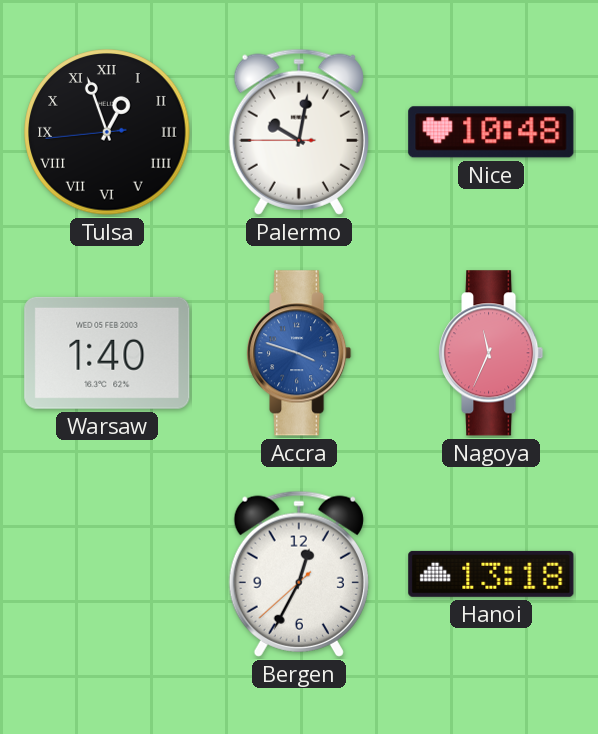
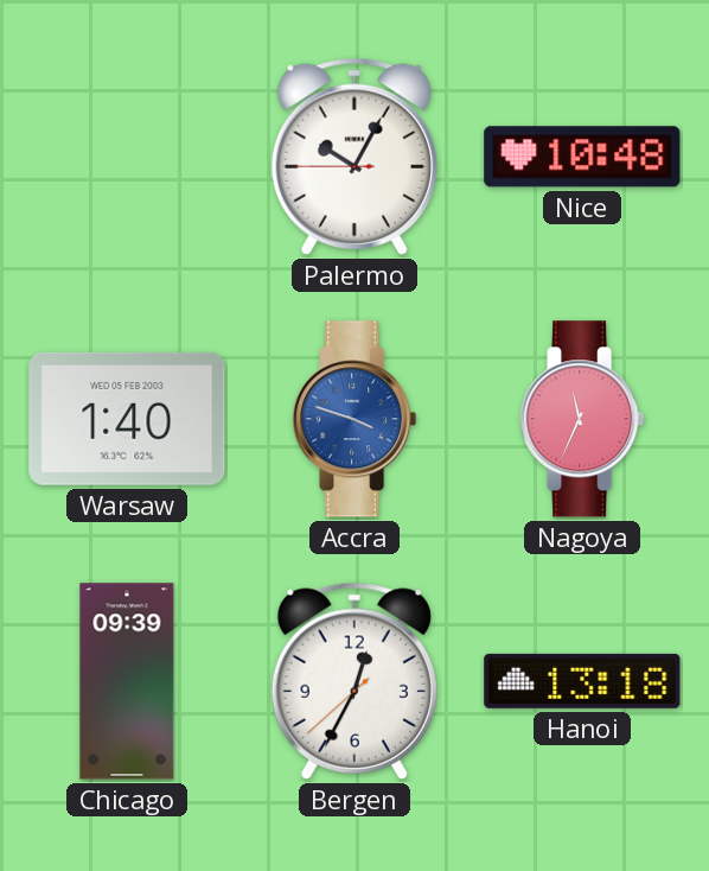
Tulsa: 12:56 -> none
Palermo: 10:01 -> 10:04
Chicago: none -> 09:39
